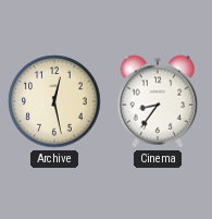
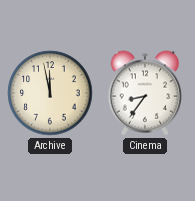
Archive: 12:28 -> 11:58
